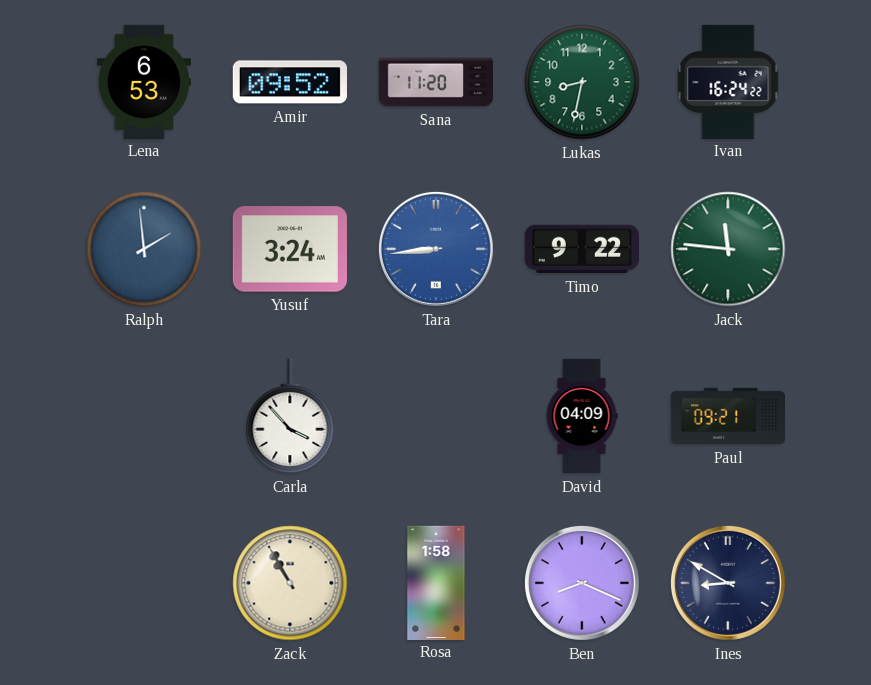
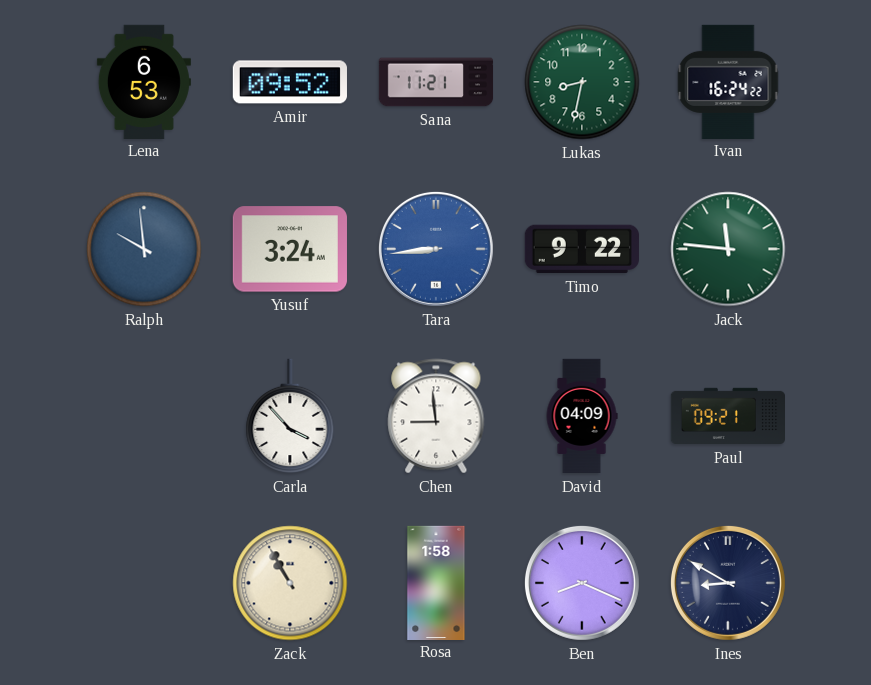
Sana: 11:20 -> 11:21
Ralph: 1:59 -> 9:59
Chen: none -> 8:59
